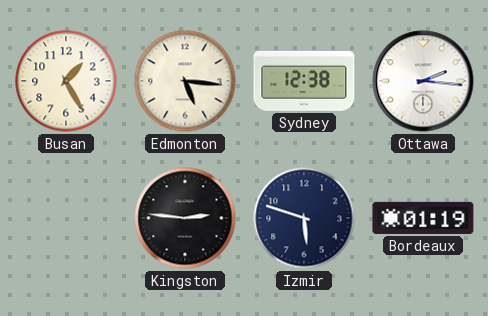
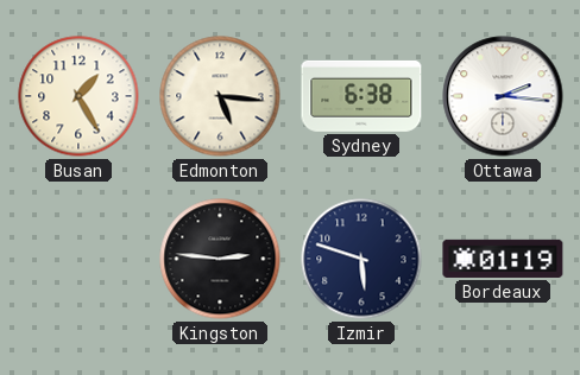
Sydney: 12:38 -> 6:38
